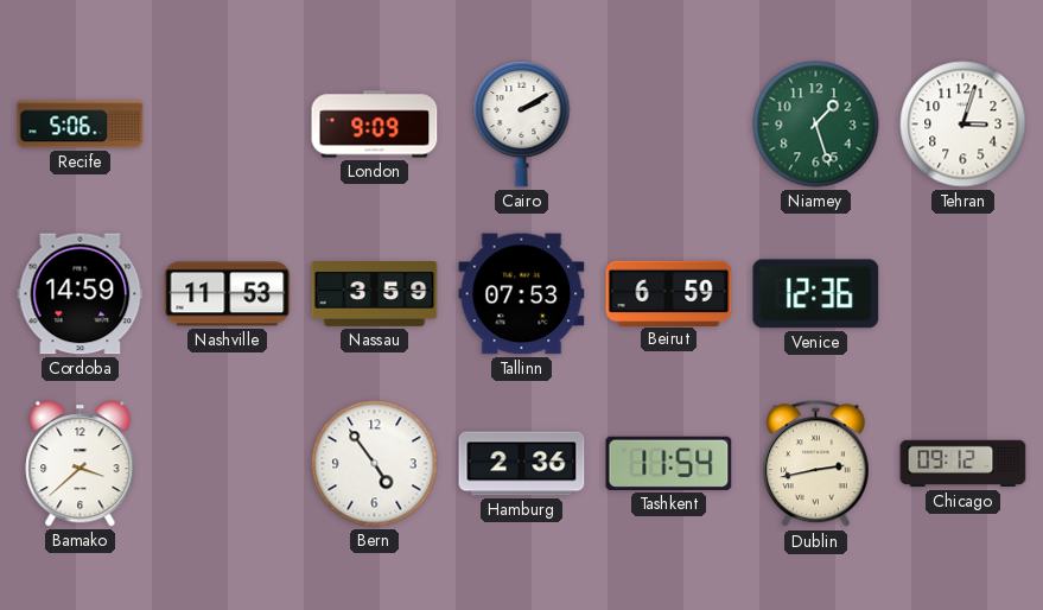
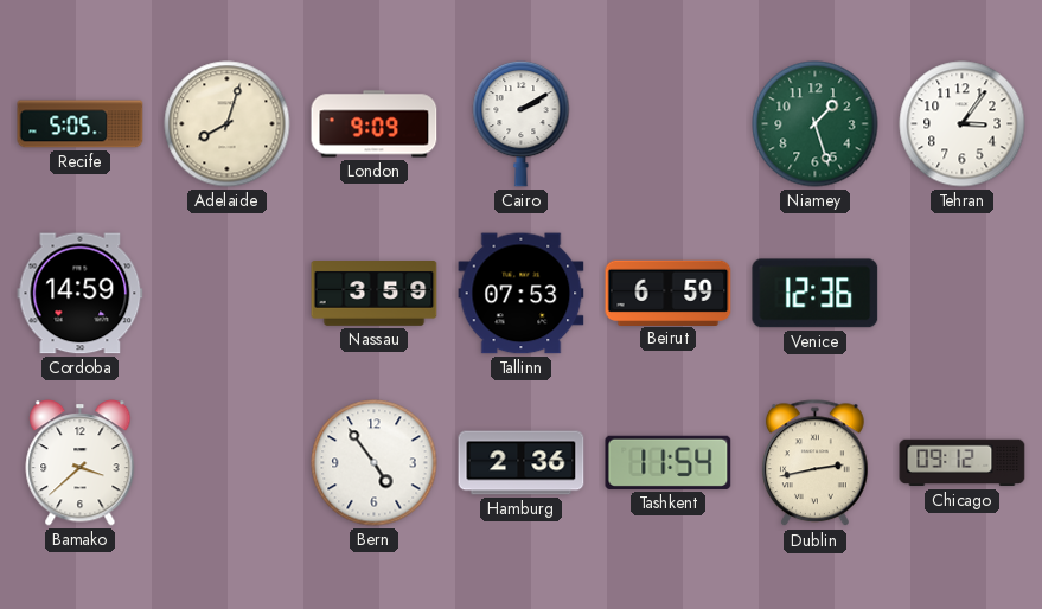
Recife: 5:06 -> 5:05
Adelaide: none -> 8:03
Tehran: 3:03 -> 3:06
Nashville: 11:53 -> none
